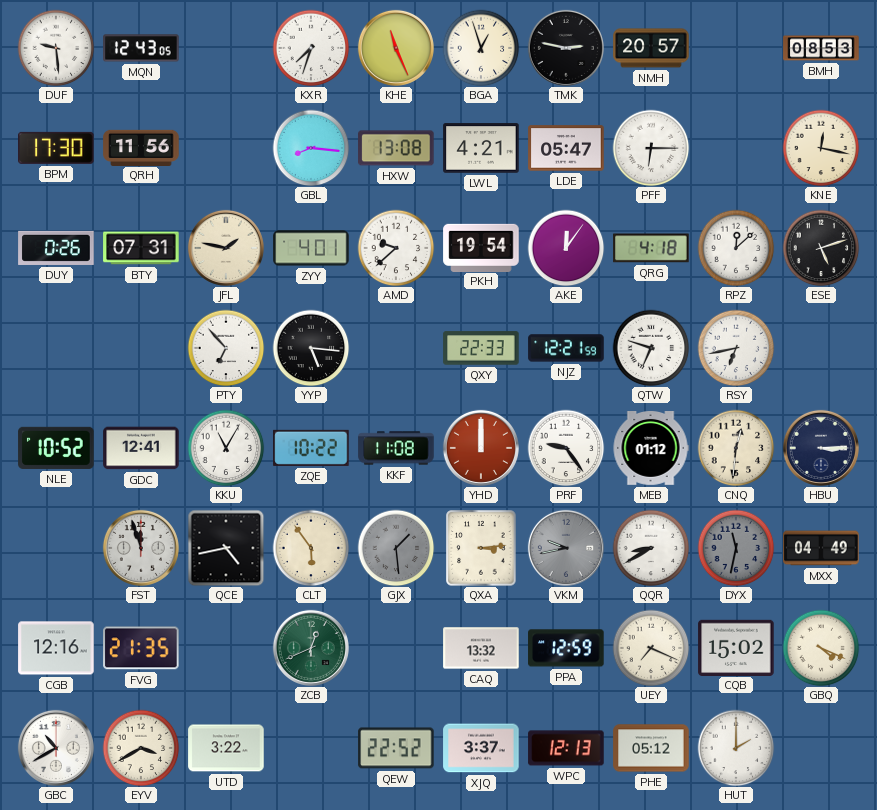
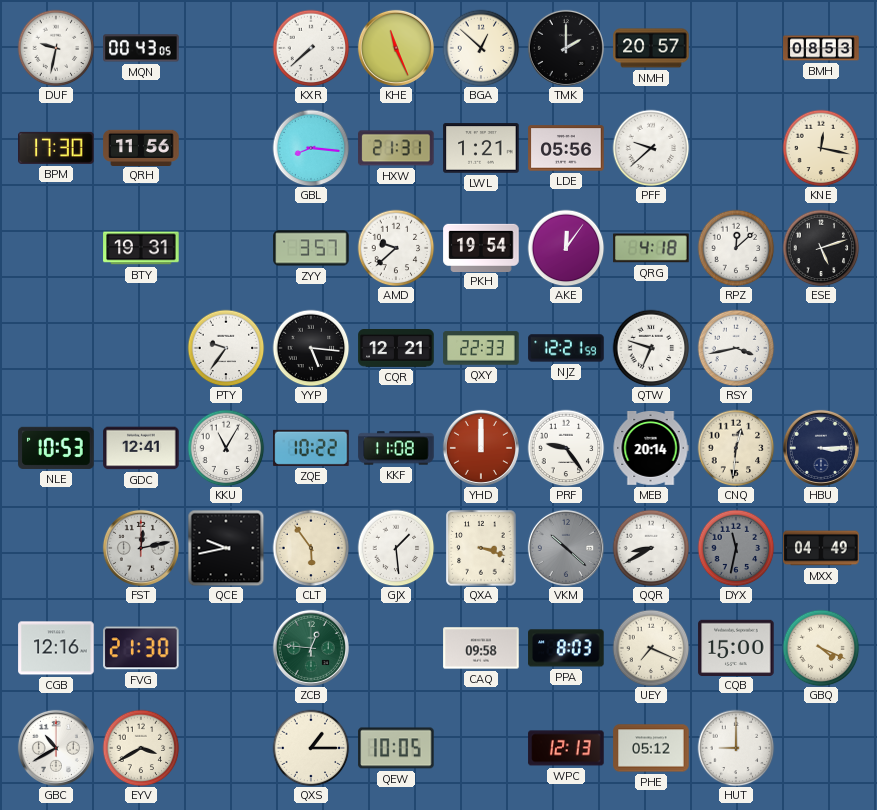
DUF: 9:29 -> 9:32
MQN: 12:43 -> 00:43
KXR: 7:33 -> 7:38
BGA: 12:57 -> 12:52
TMK: 2:47 -> 2:00
HXW: 13:08 -> 21:31
LWL: 4:21 -> 1:21
LDE: 05:47 -> 05:56
PFF: 6:15 -> 9:38
DUY: 0:26 -> none
BTY: 07:31 -> 19:31
JFL: 1:47 -> none
ZYY: 4:01 -> 3:57
PTY: 6:53 -> 9:36
CQR: none -> 12:21
RSY: 6:43 -> 3:43
NLE: 10:52 -> 10:53
MEB: 01:12 -> 20:14
FST: 11:57 -> 12:13
QCE: 4:43 -> 9:43
GJX dial: grey -> white
QXA: 3:14 -> 3:18
VKM: 9:43 -> 10:22
FVG: 21:35 -> 21:30
ZCB: 12:41 -> 12:46
CAQ: 13:32 -> 09:58
PPA: 12:59 -> 8:03
CQB: 15:02 -> 15:00
UTD: 3:22 -> none
QXS: none -> 1:15
QEW: 22:52 -> 10:05
XJQ: 3:37 -> none
HUT: 2:00 -> 9:00
